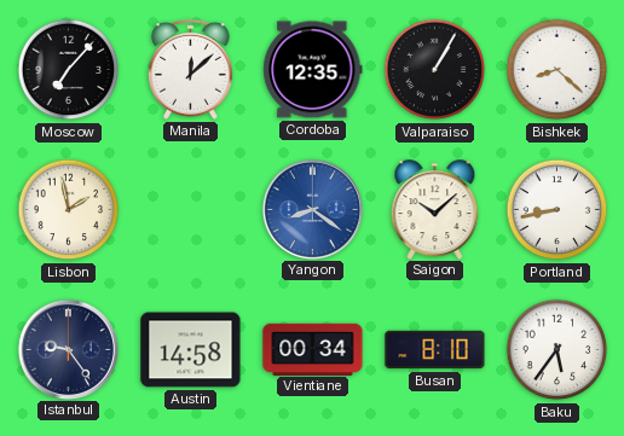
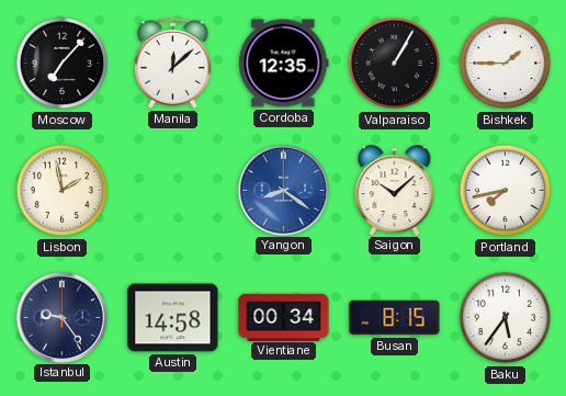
Bishkek: 8:22 -> 1:45
Portland: 8:43 -> 7:43
Busan: 8:10 -> 8:15
